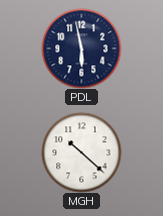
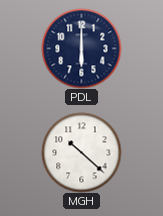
PDL: 5:58 -> 6:00
